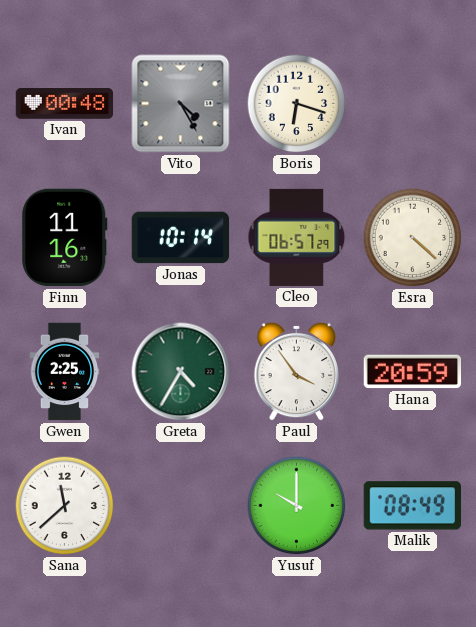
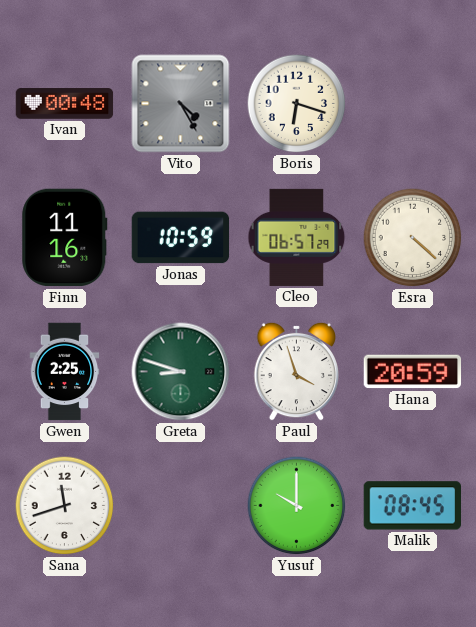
Jonas: 10:14 -> 10:59
Greta: 4:35 -> 8:48
Paul: 3:54 -> 3:57
Sana: 11:38 -> 11:42
Malik: 08:49 -> 08:45
